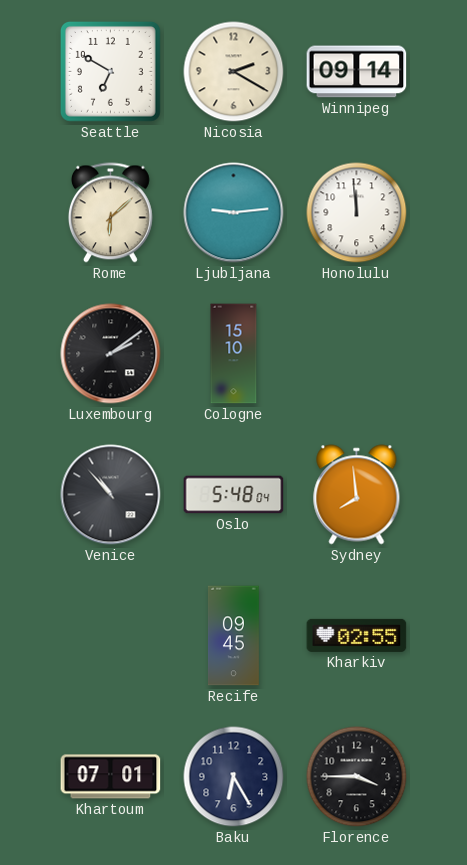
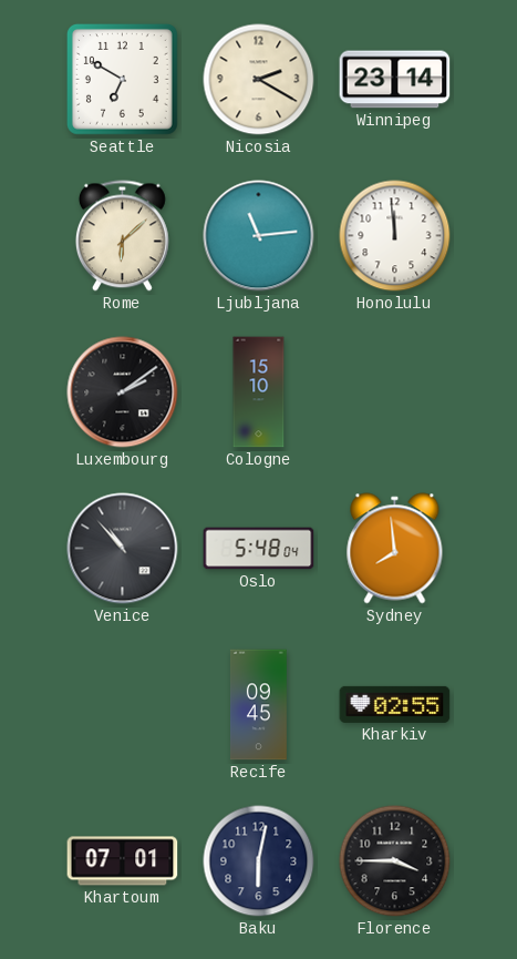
Winnipeg: 09:14 -> 23:14
Ljubljana: 9:14 -> 11:14
Baku: 6:25 -> 6:02
